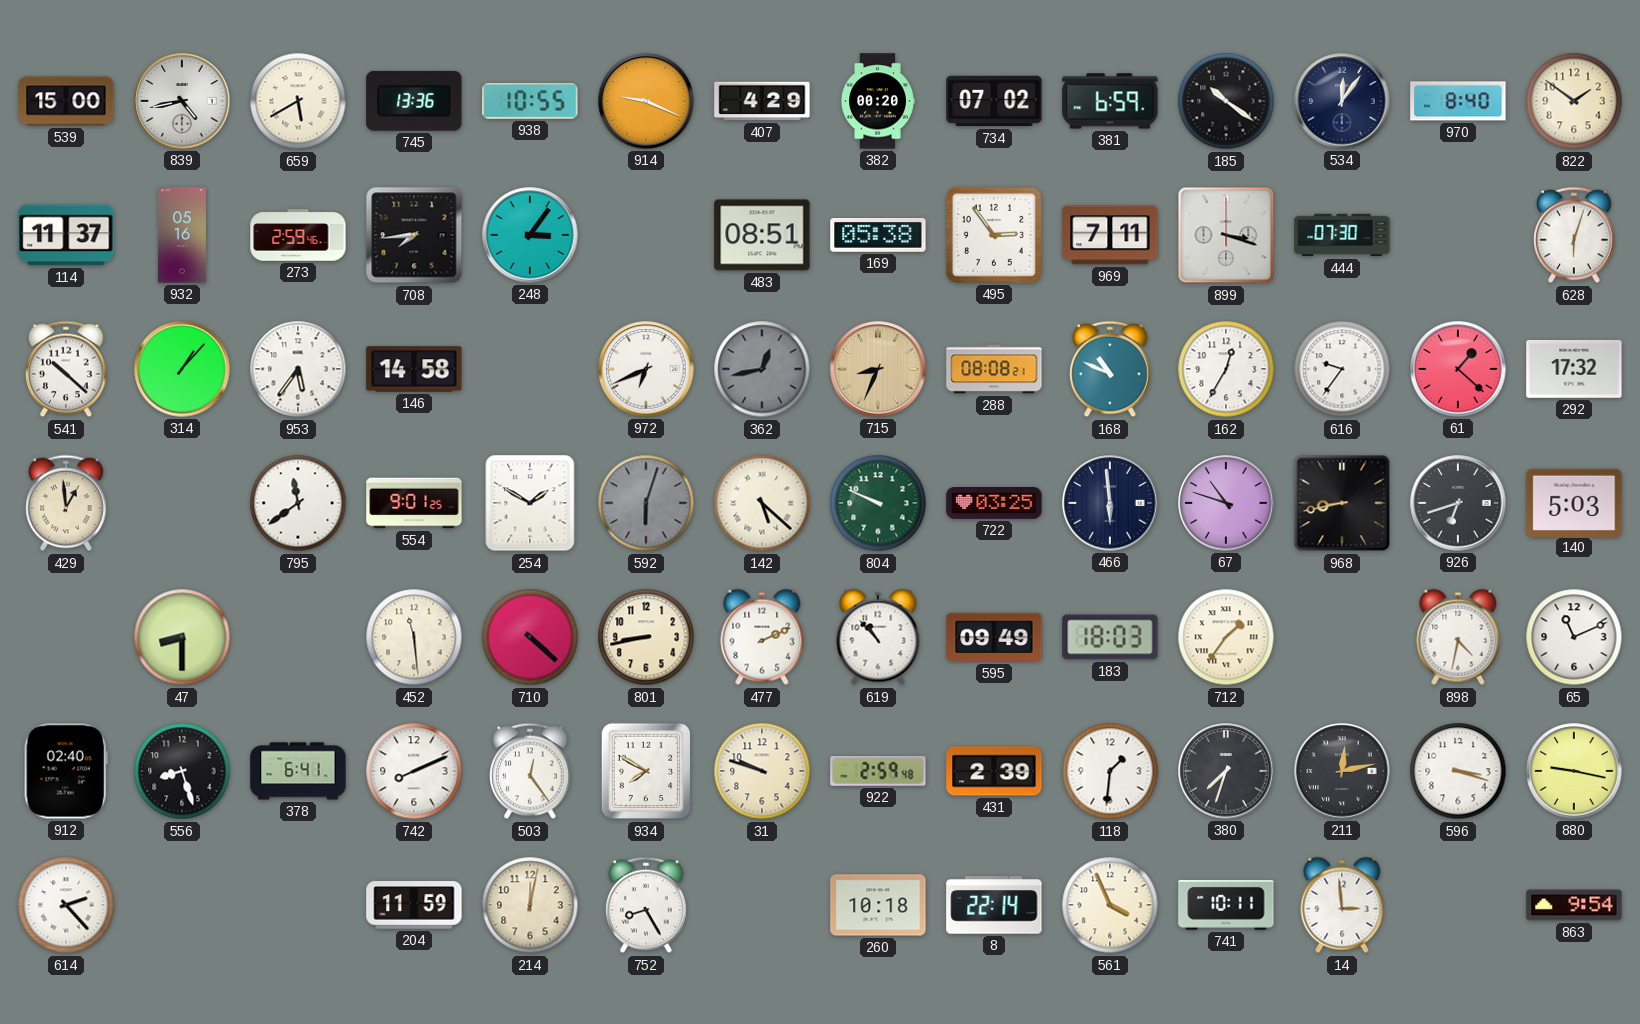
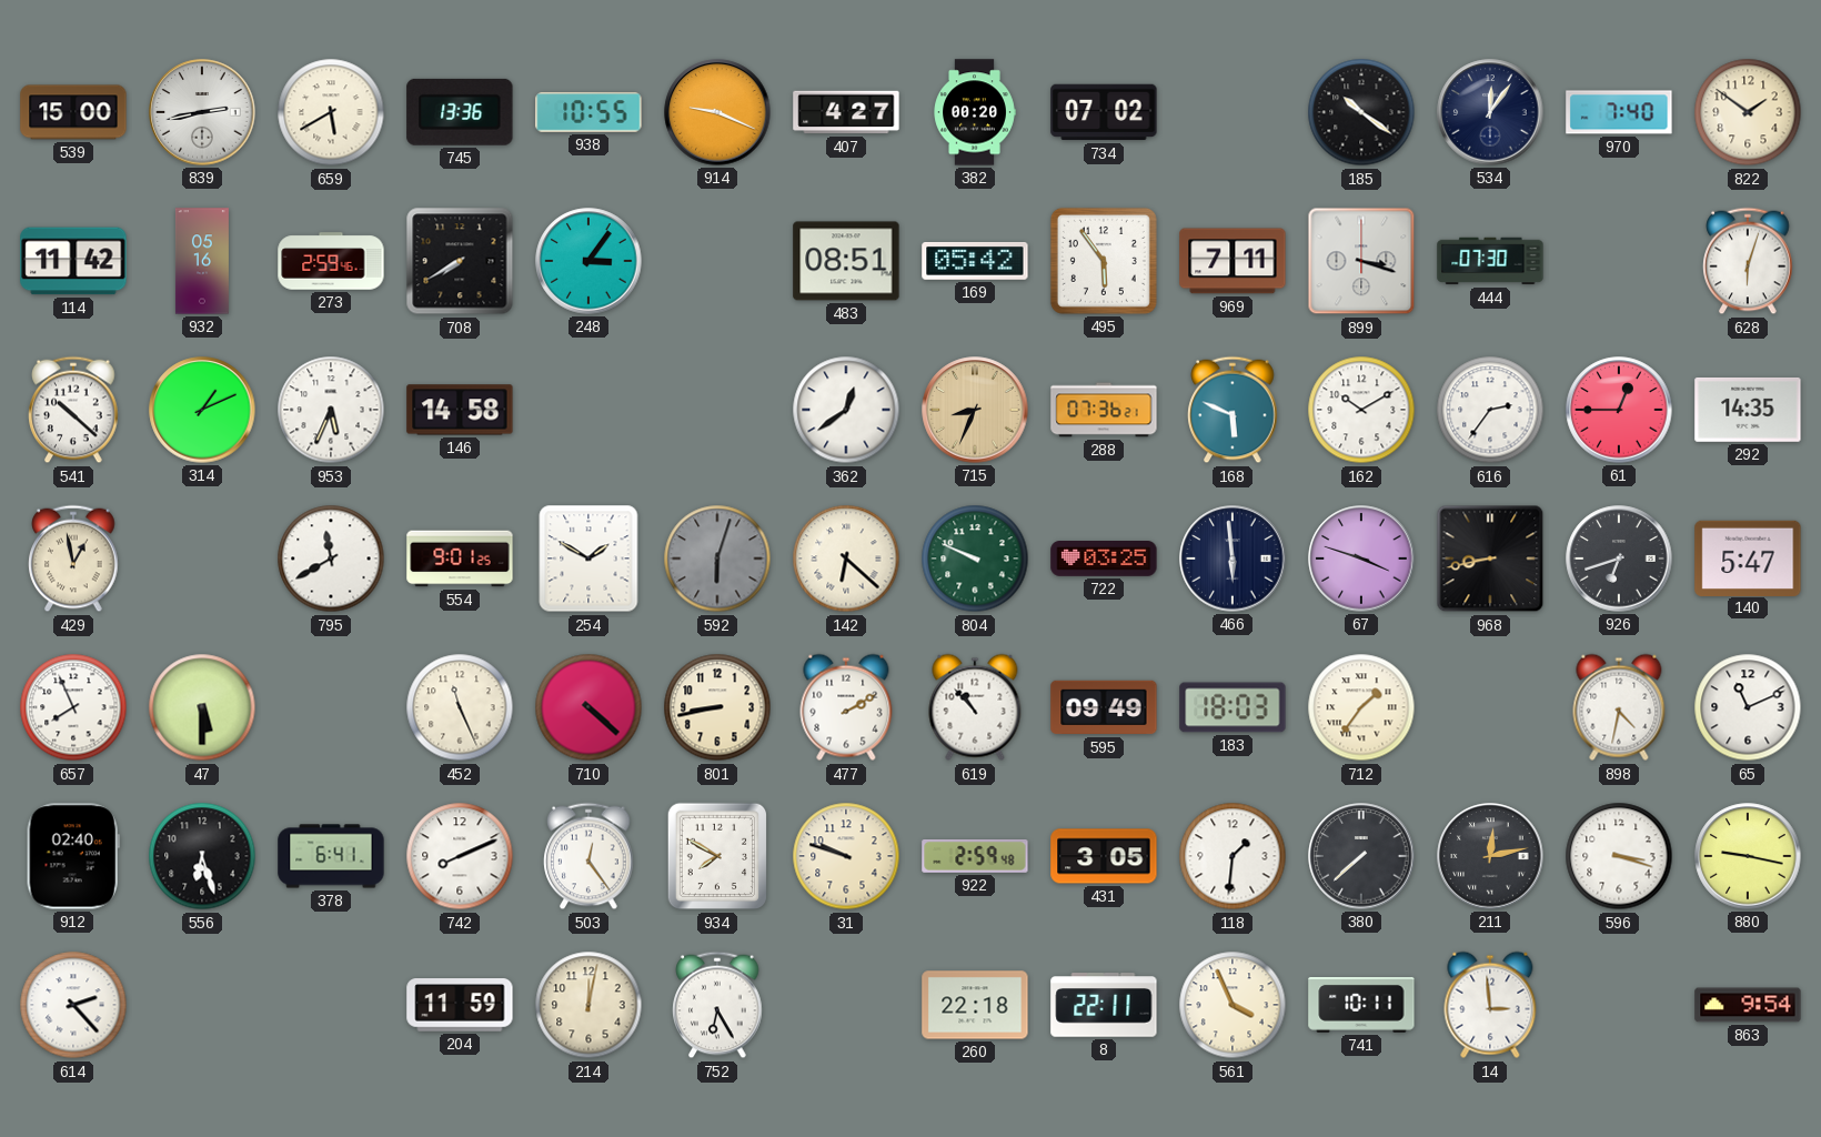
839: 4:43 -> 2:43
407: 4:29 -> 4:27
381: 6:59 -> none
970: 8:40 -> 7:40
114: 11:37 -> 11:42
708: 7:44 -> 7:40
169: 05:38 -> 05:42
495: 2:54 -> 5:54
314: 1:07 -> 1:11
953: 5:36 -> 5:34
972: 6:41 -> none
362: 12:43 -> 12:39
362 dial: grey -> white
288: 08:08 -> 07:36
168: 10:49 -> 5:49
162: 12:35 -> 10:10
616: 9:36 -> 2:36
61: 1:22 -> 12:45
292: 17:32 -> 14:35
429: 12:59 -> 12:58
795: 11:39 -> 11:40
142: 5:22 -> 6:22
67: 10:48 -> 3:48
140: 5:03 -> 5:47
657: none -> 7:56
47: 8:30 -> 5:30
452: 11:29 -> 11:26
477: 2:11 -> 2:10
556: 8:27 -> 6:27
431: 2:39 -> 3:05
380: 7:33 -> 7:38
752: 8:25 -> 6:25
260: 10:18 -> 22:18
8: 22:14 -> 22:11
